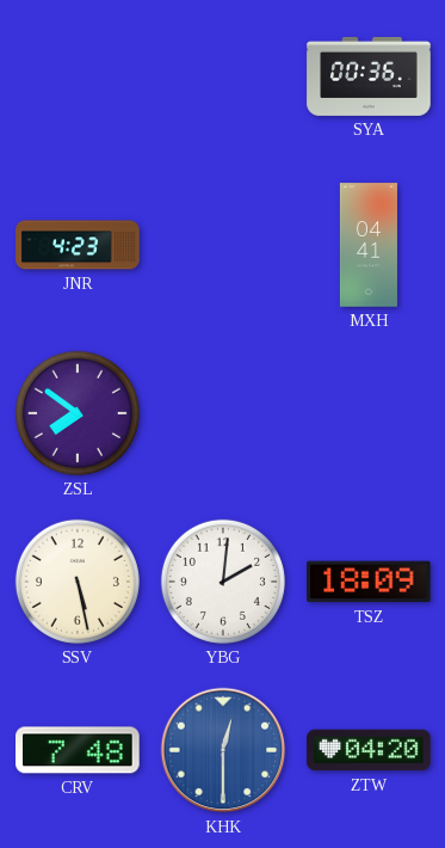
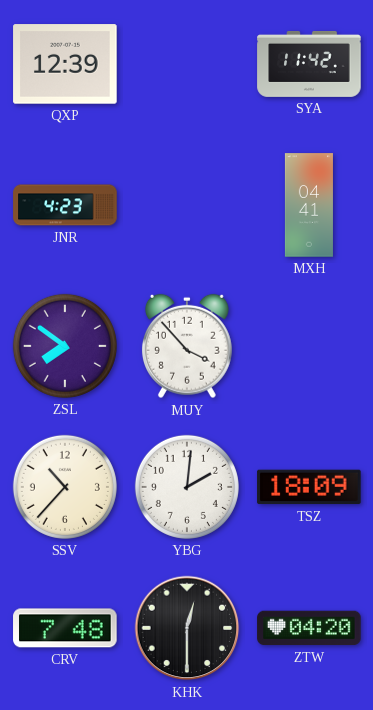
QXP: none -> 12:39
SYA: 00:36 -> 11:42
MUY: none -> 3:53
SSV: 5:28 -> 10:37
KHK dial: blue -> black
